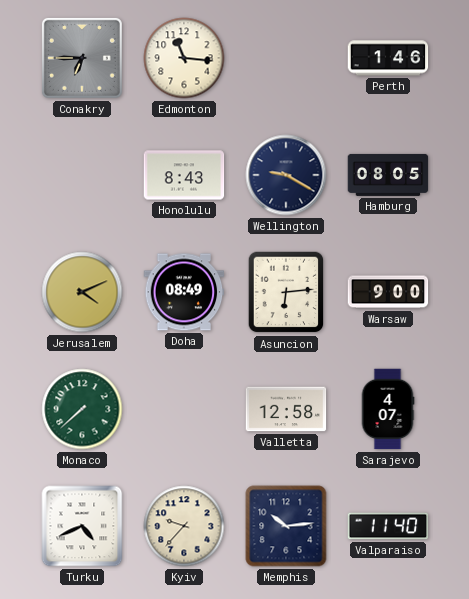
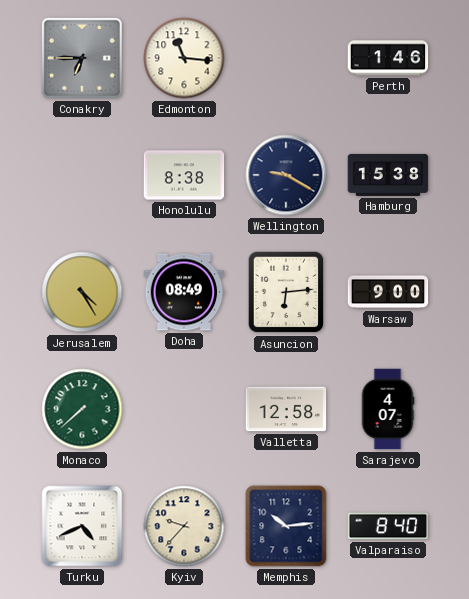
Honolulu: 8:43 -> 8:38
Hamburg: 08:05 -> 15:38
Jerusalem: 4:11 -> 4:25
Valparaiso: 11:40 -> 8:40
